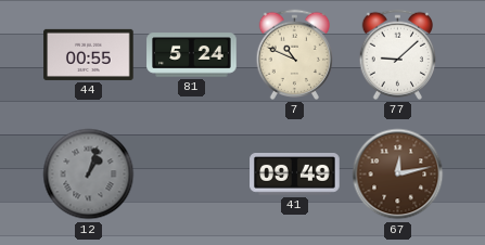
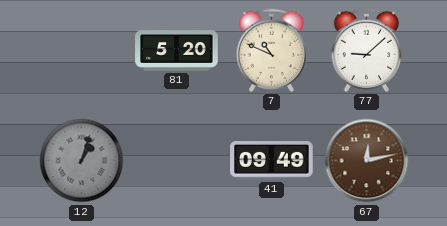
44: 00:55 -> none
81: 5:24 -> 5:20
